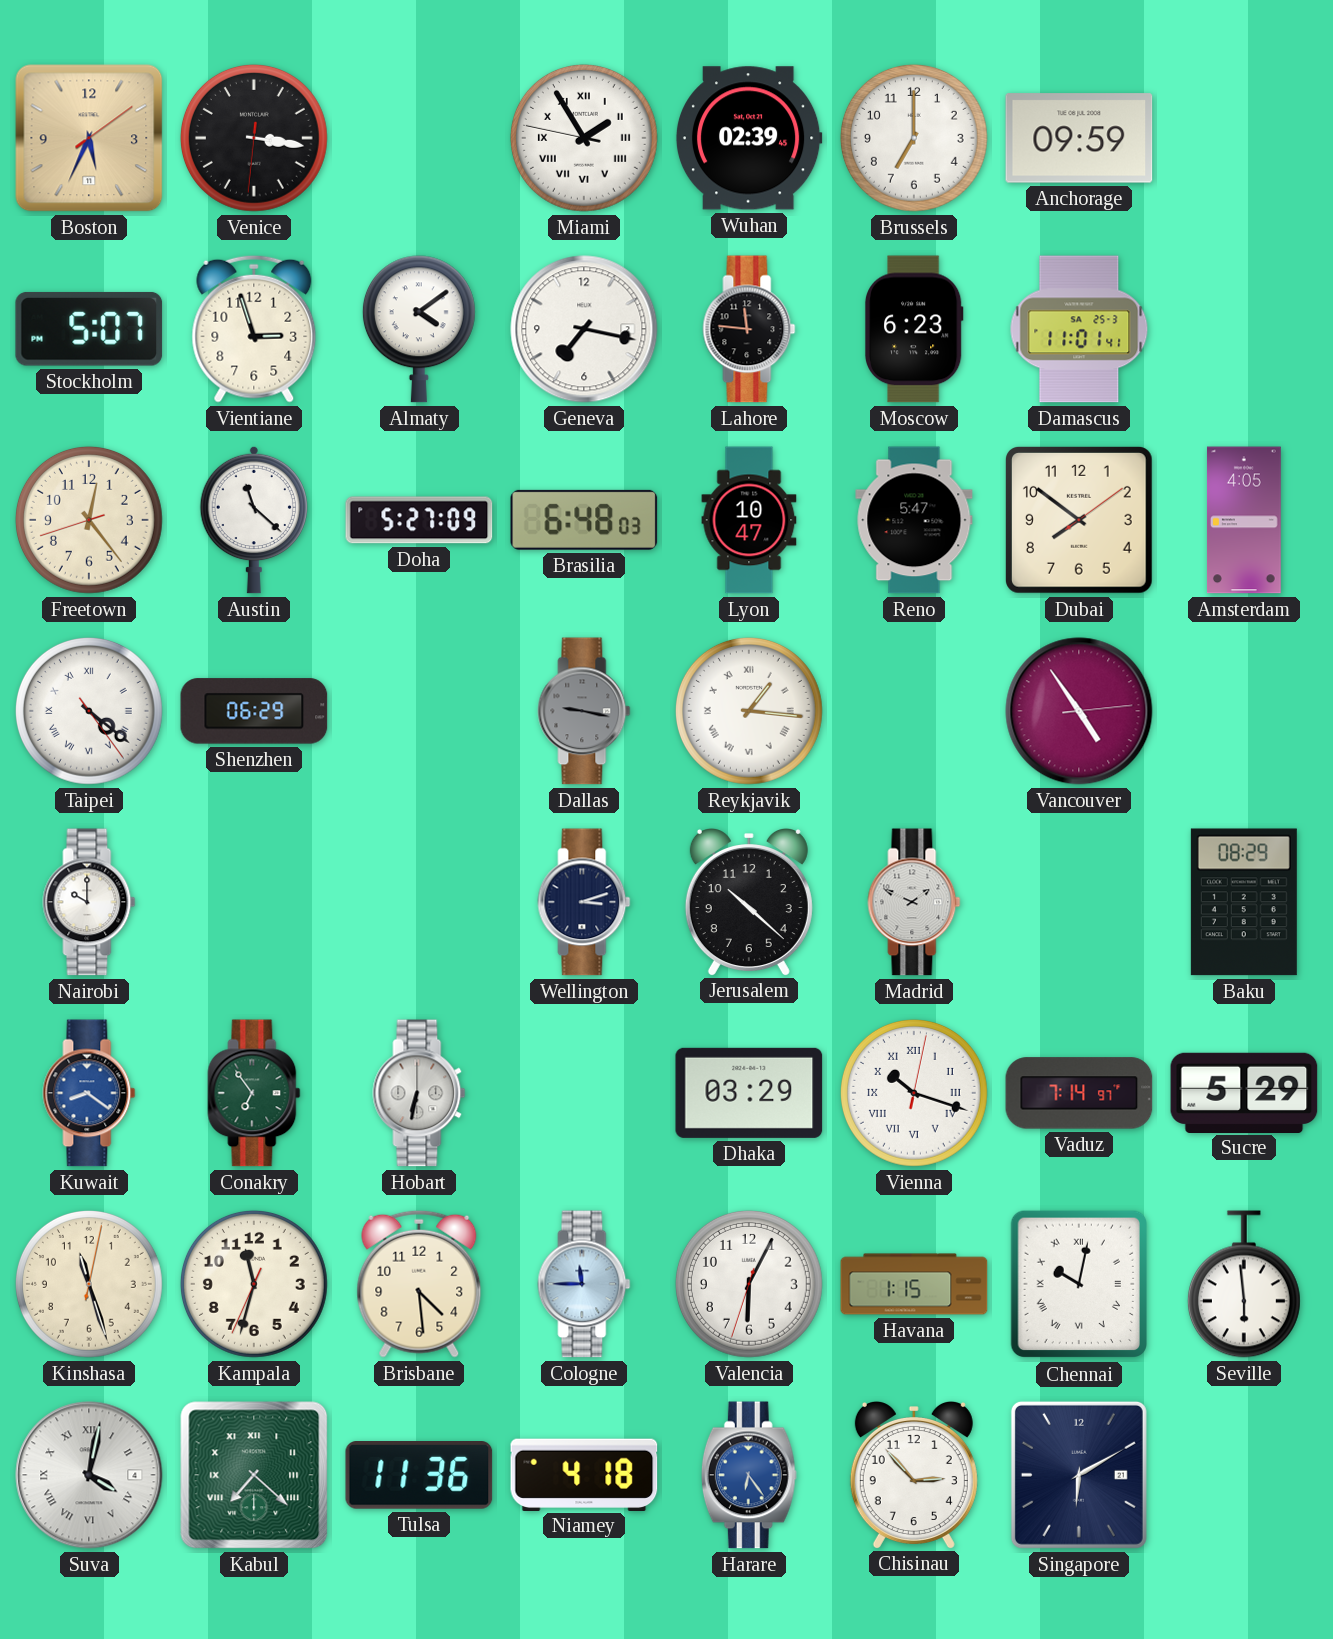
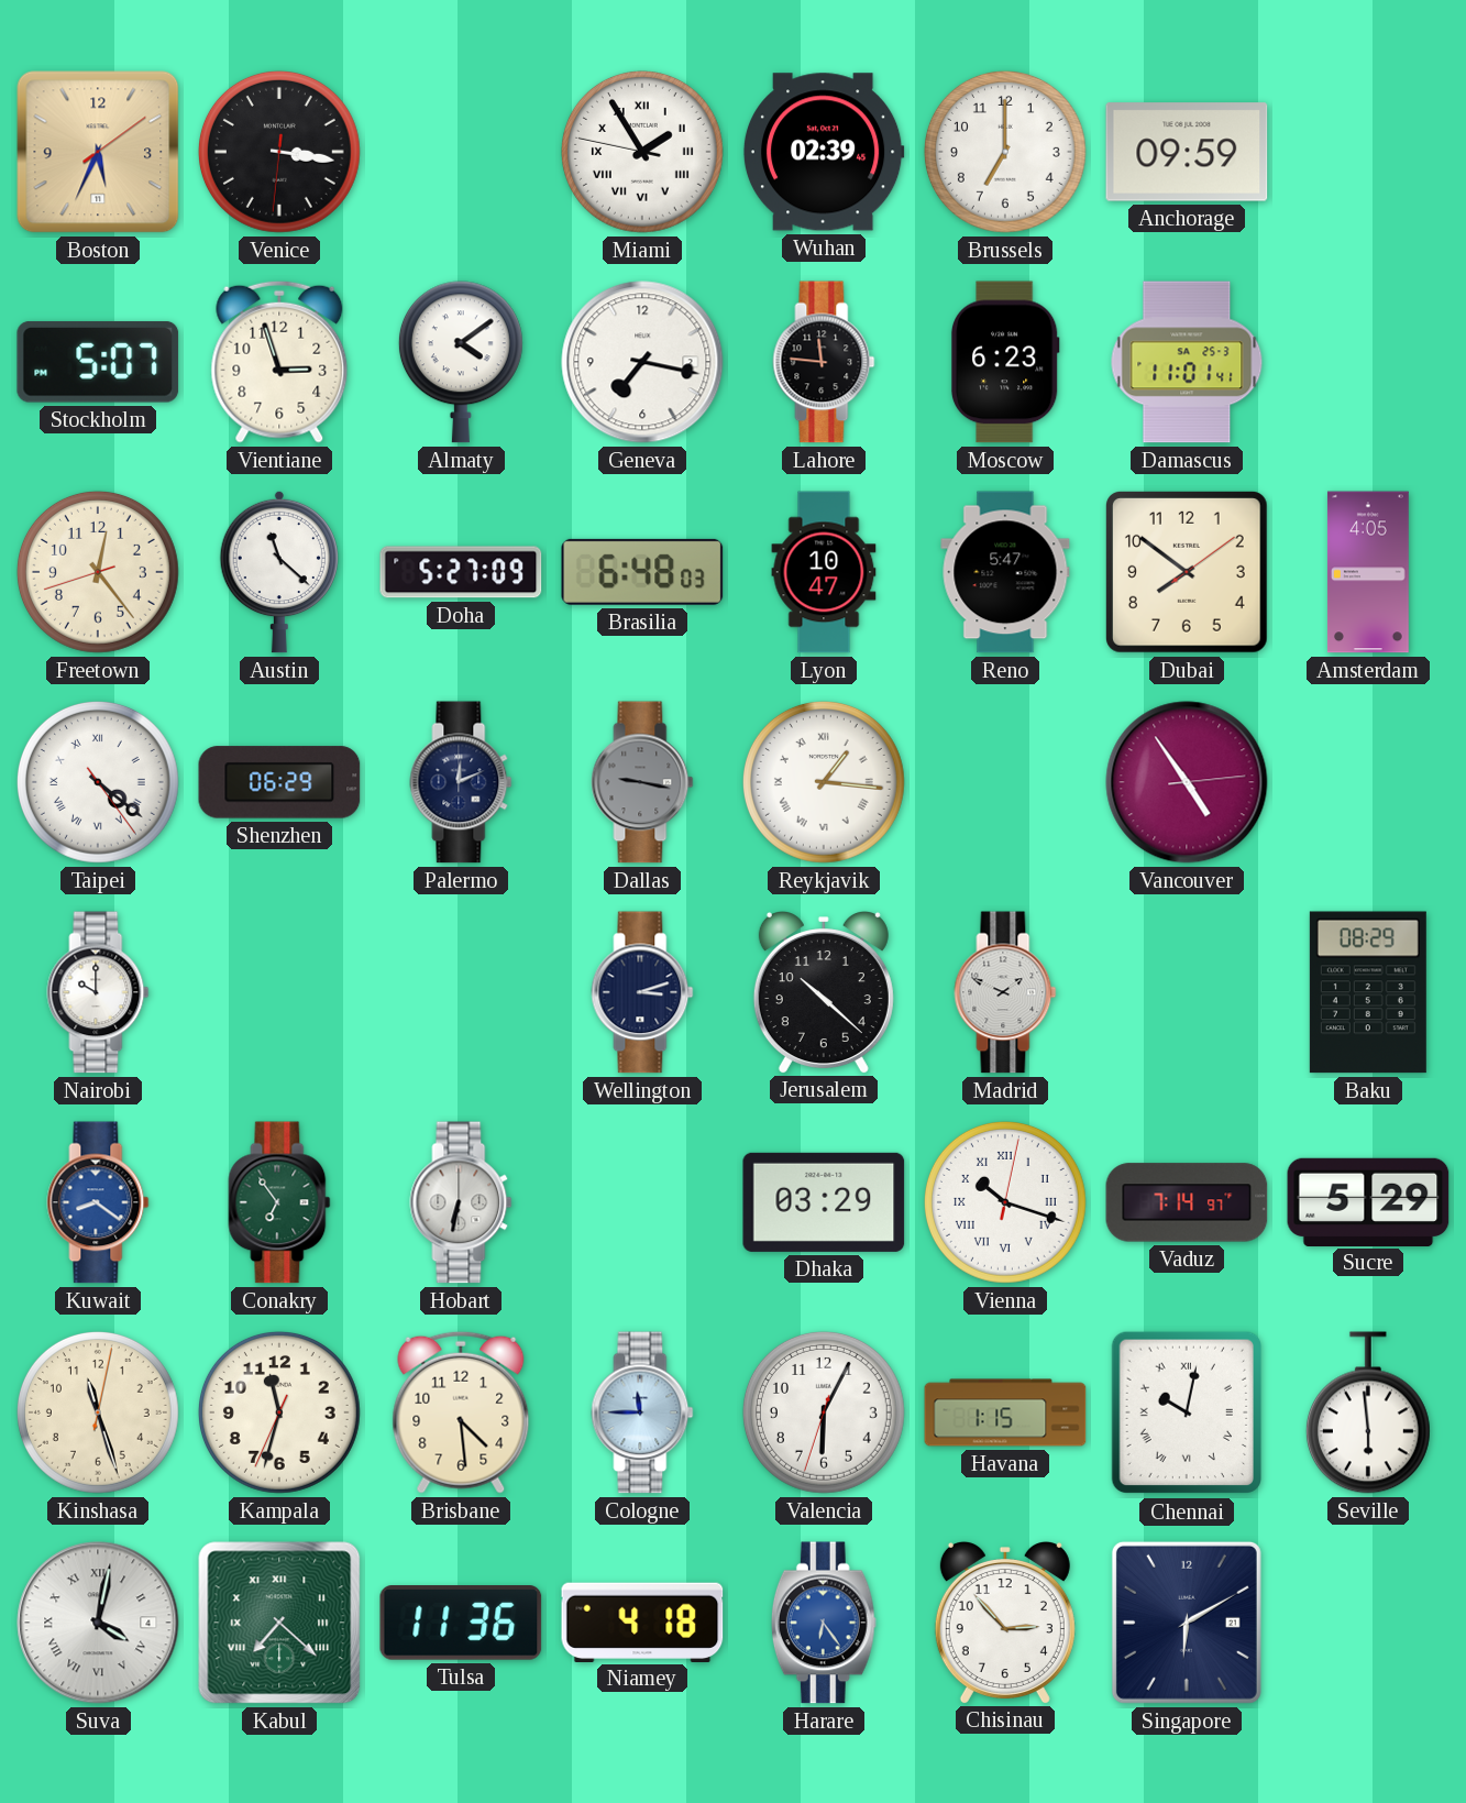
Palermo: none -> 12:11
